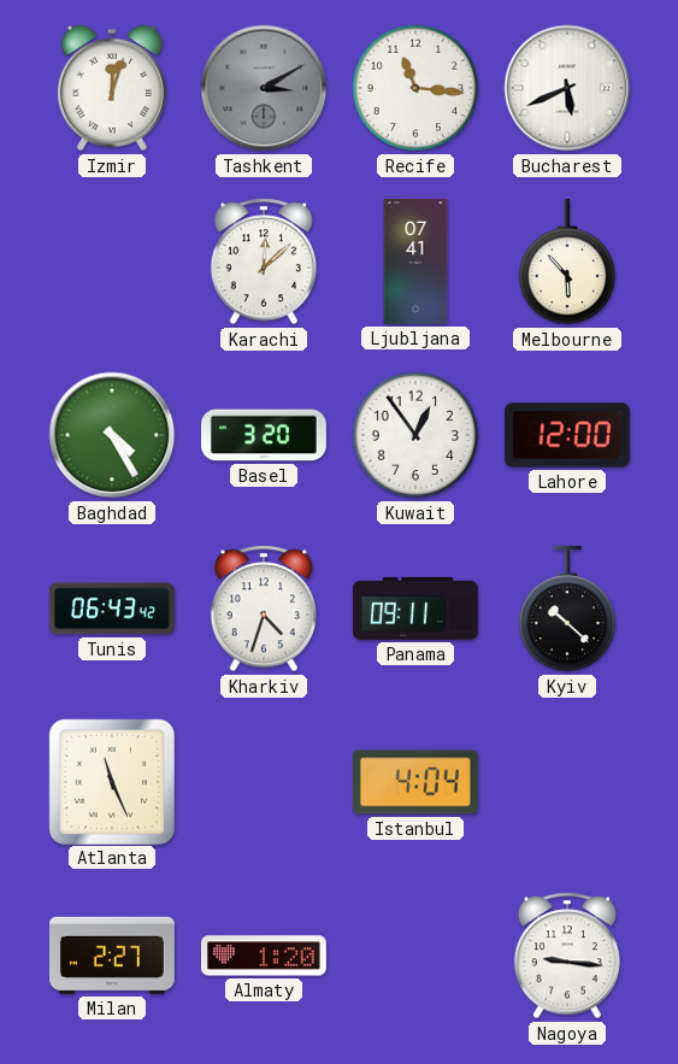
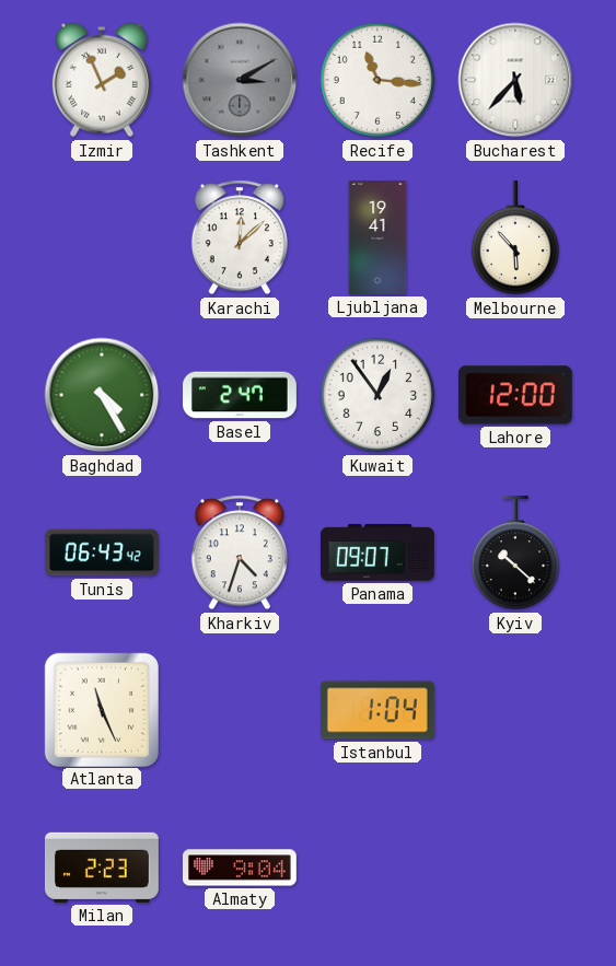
Izmir: 12:03 -> 1:56
Bucharest: 5:41 -> 5:37
Ljubljana: 07:41 -> 19:41
Basel: 3:20 -> 2:47
Panama: 09:11 -> 09:07
Istanbul: 4:04 -> 1:04
Milan: 2:27 -> 2:23
Almaty: 1:20 -> 9:04
Nagoya: 9:16 -> none
